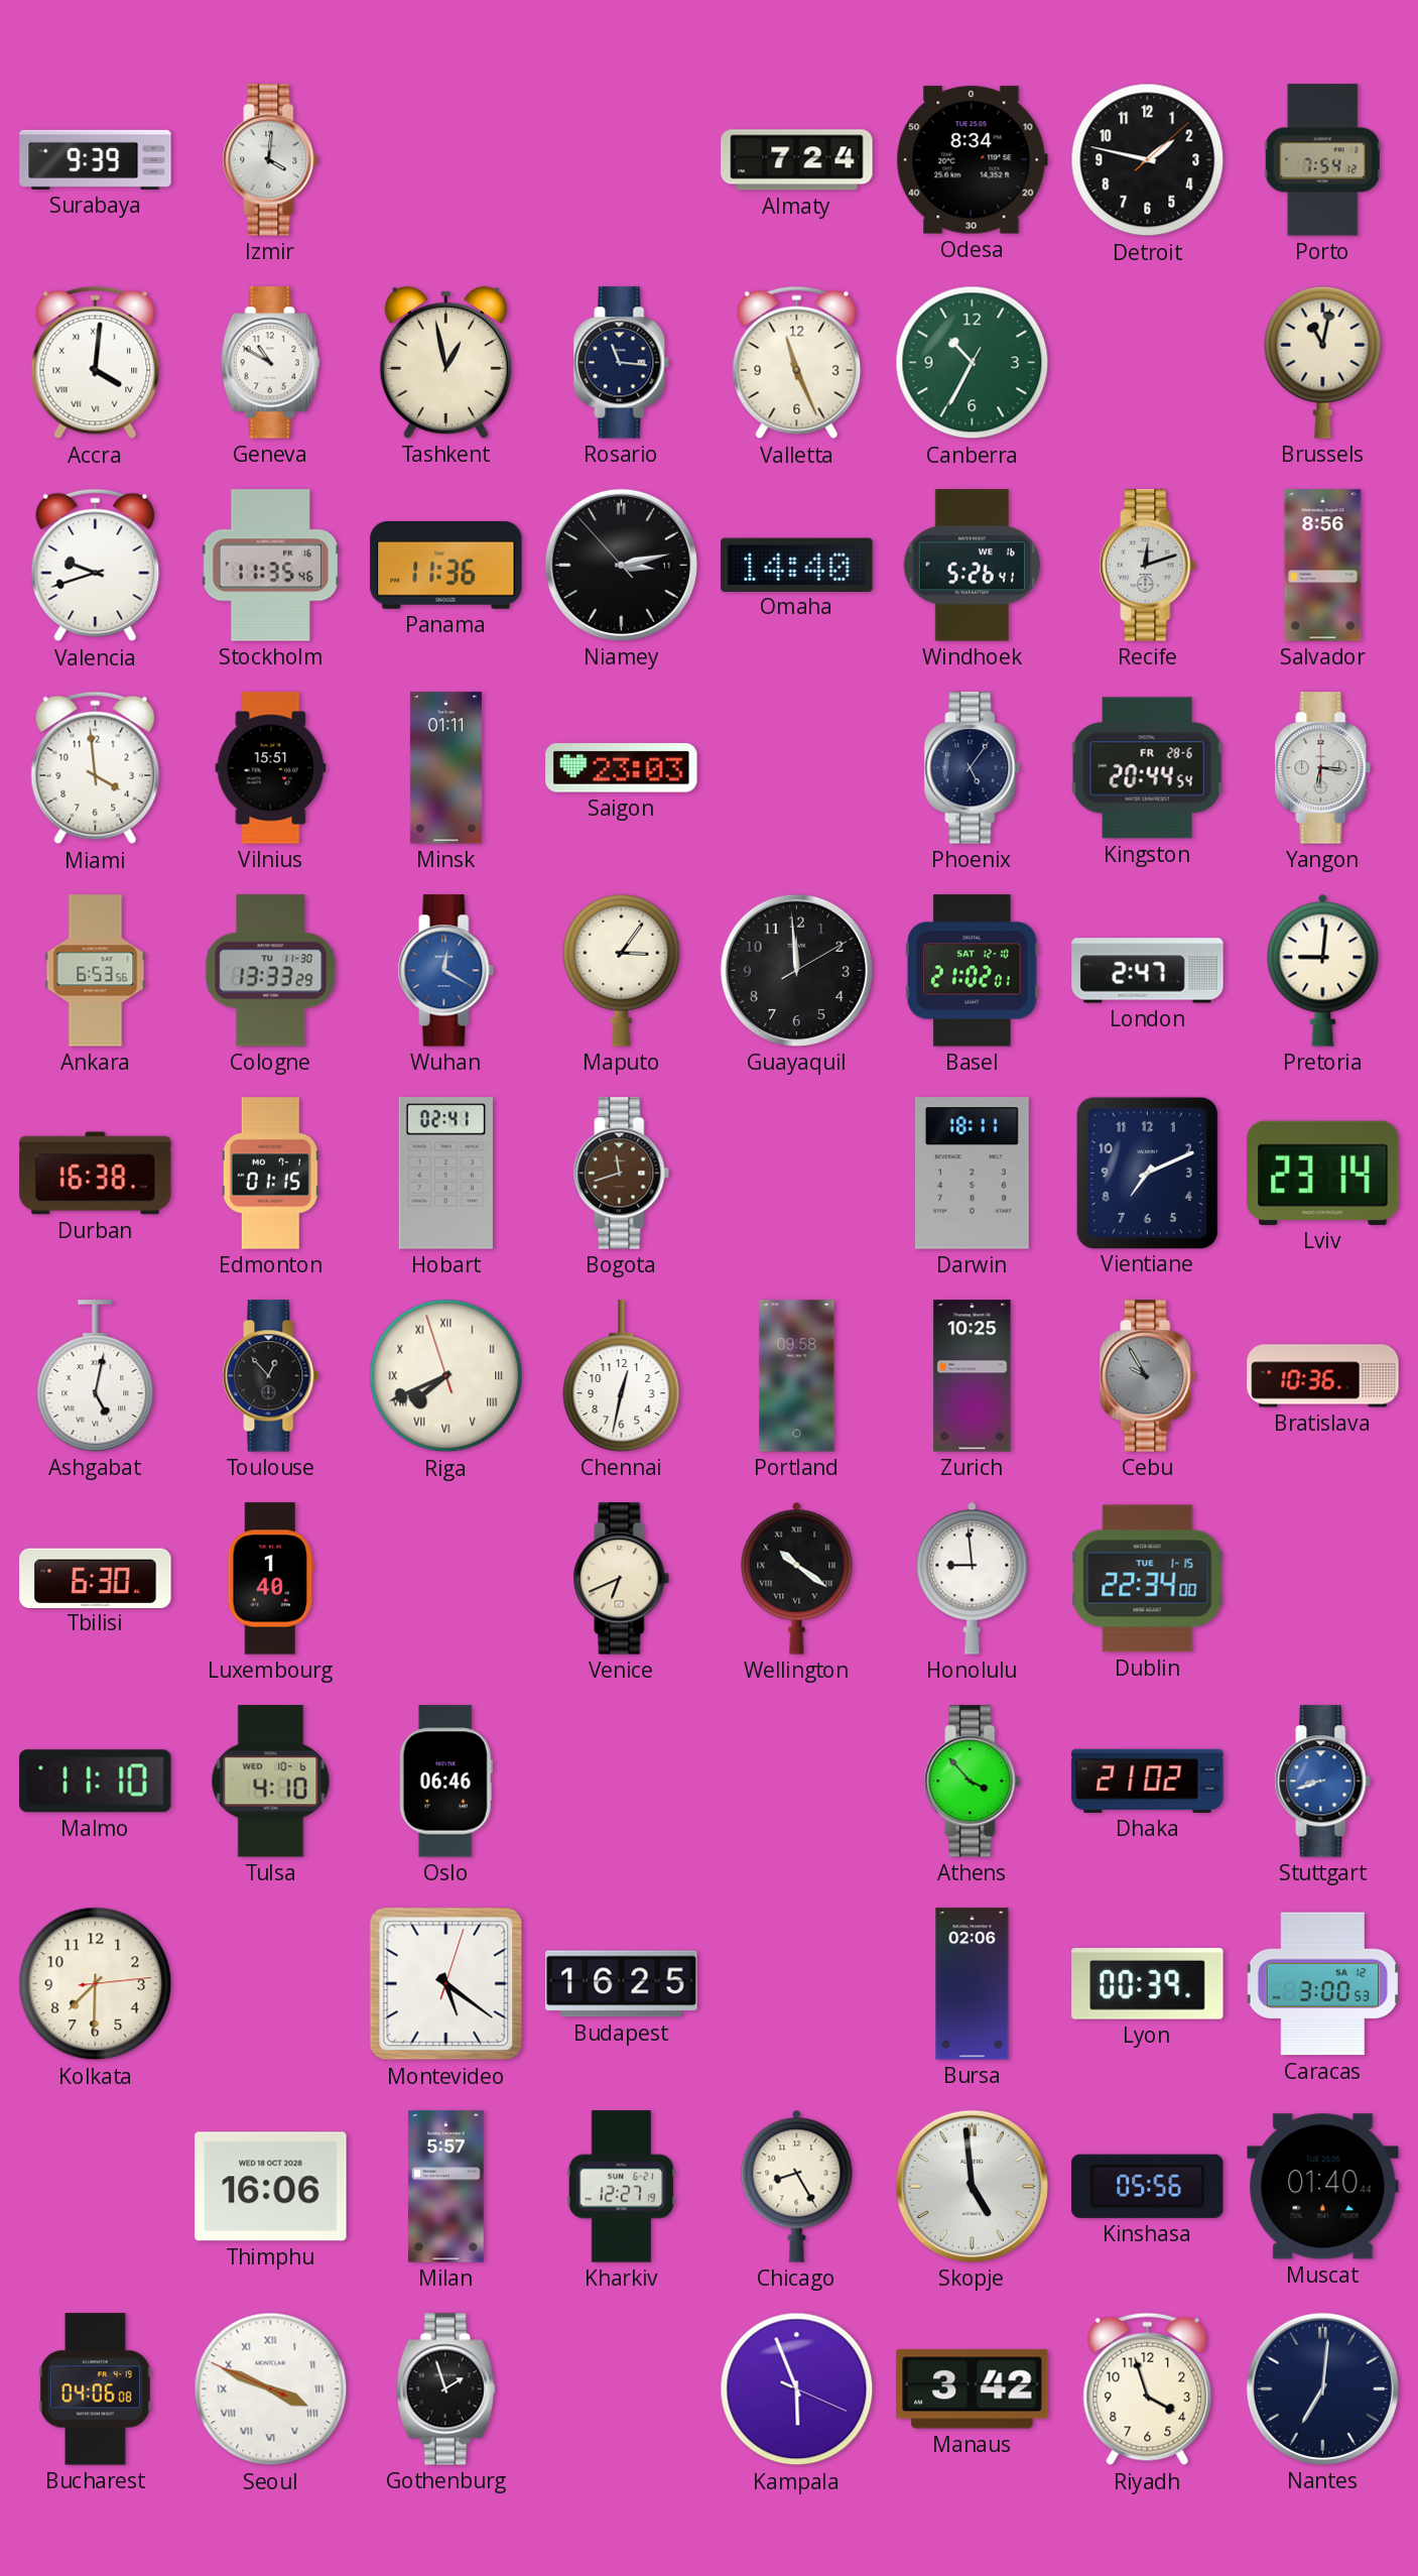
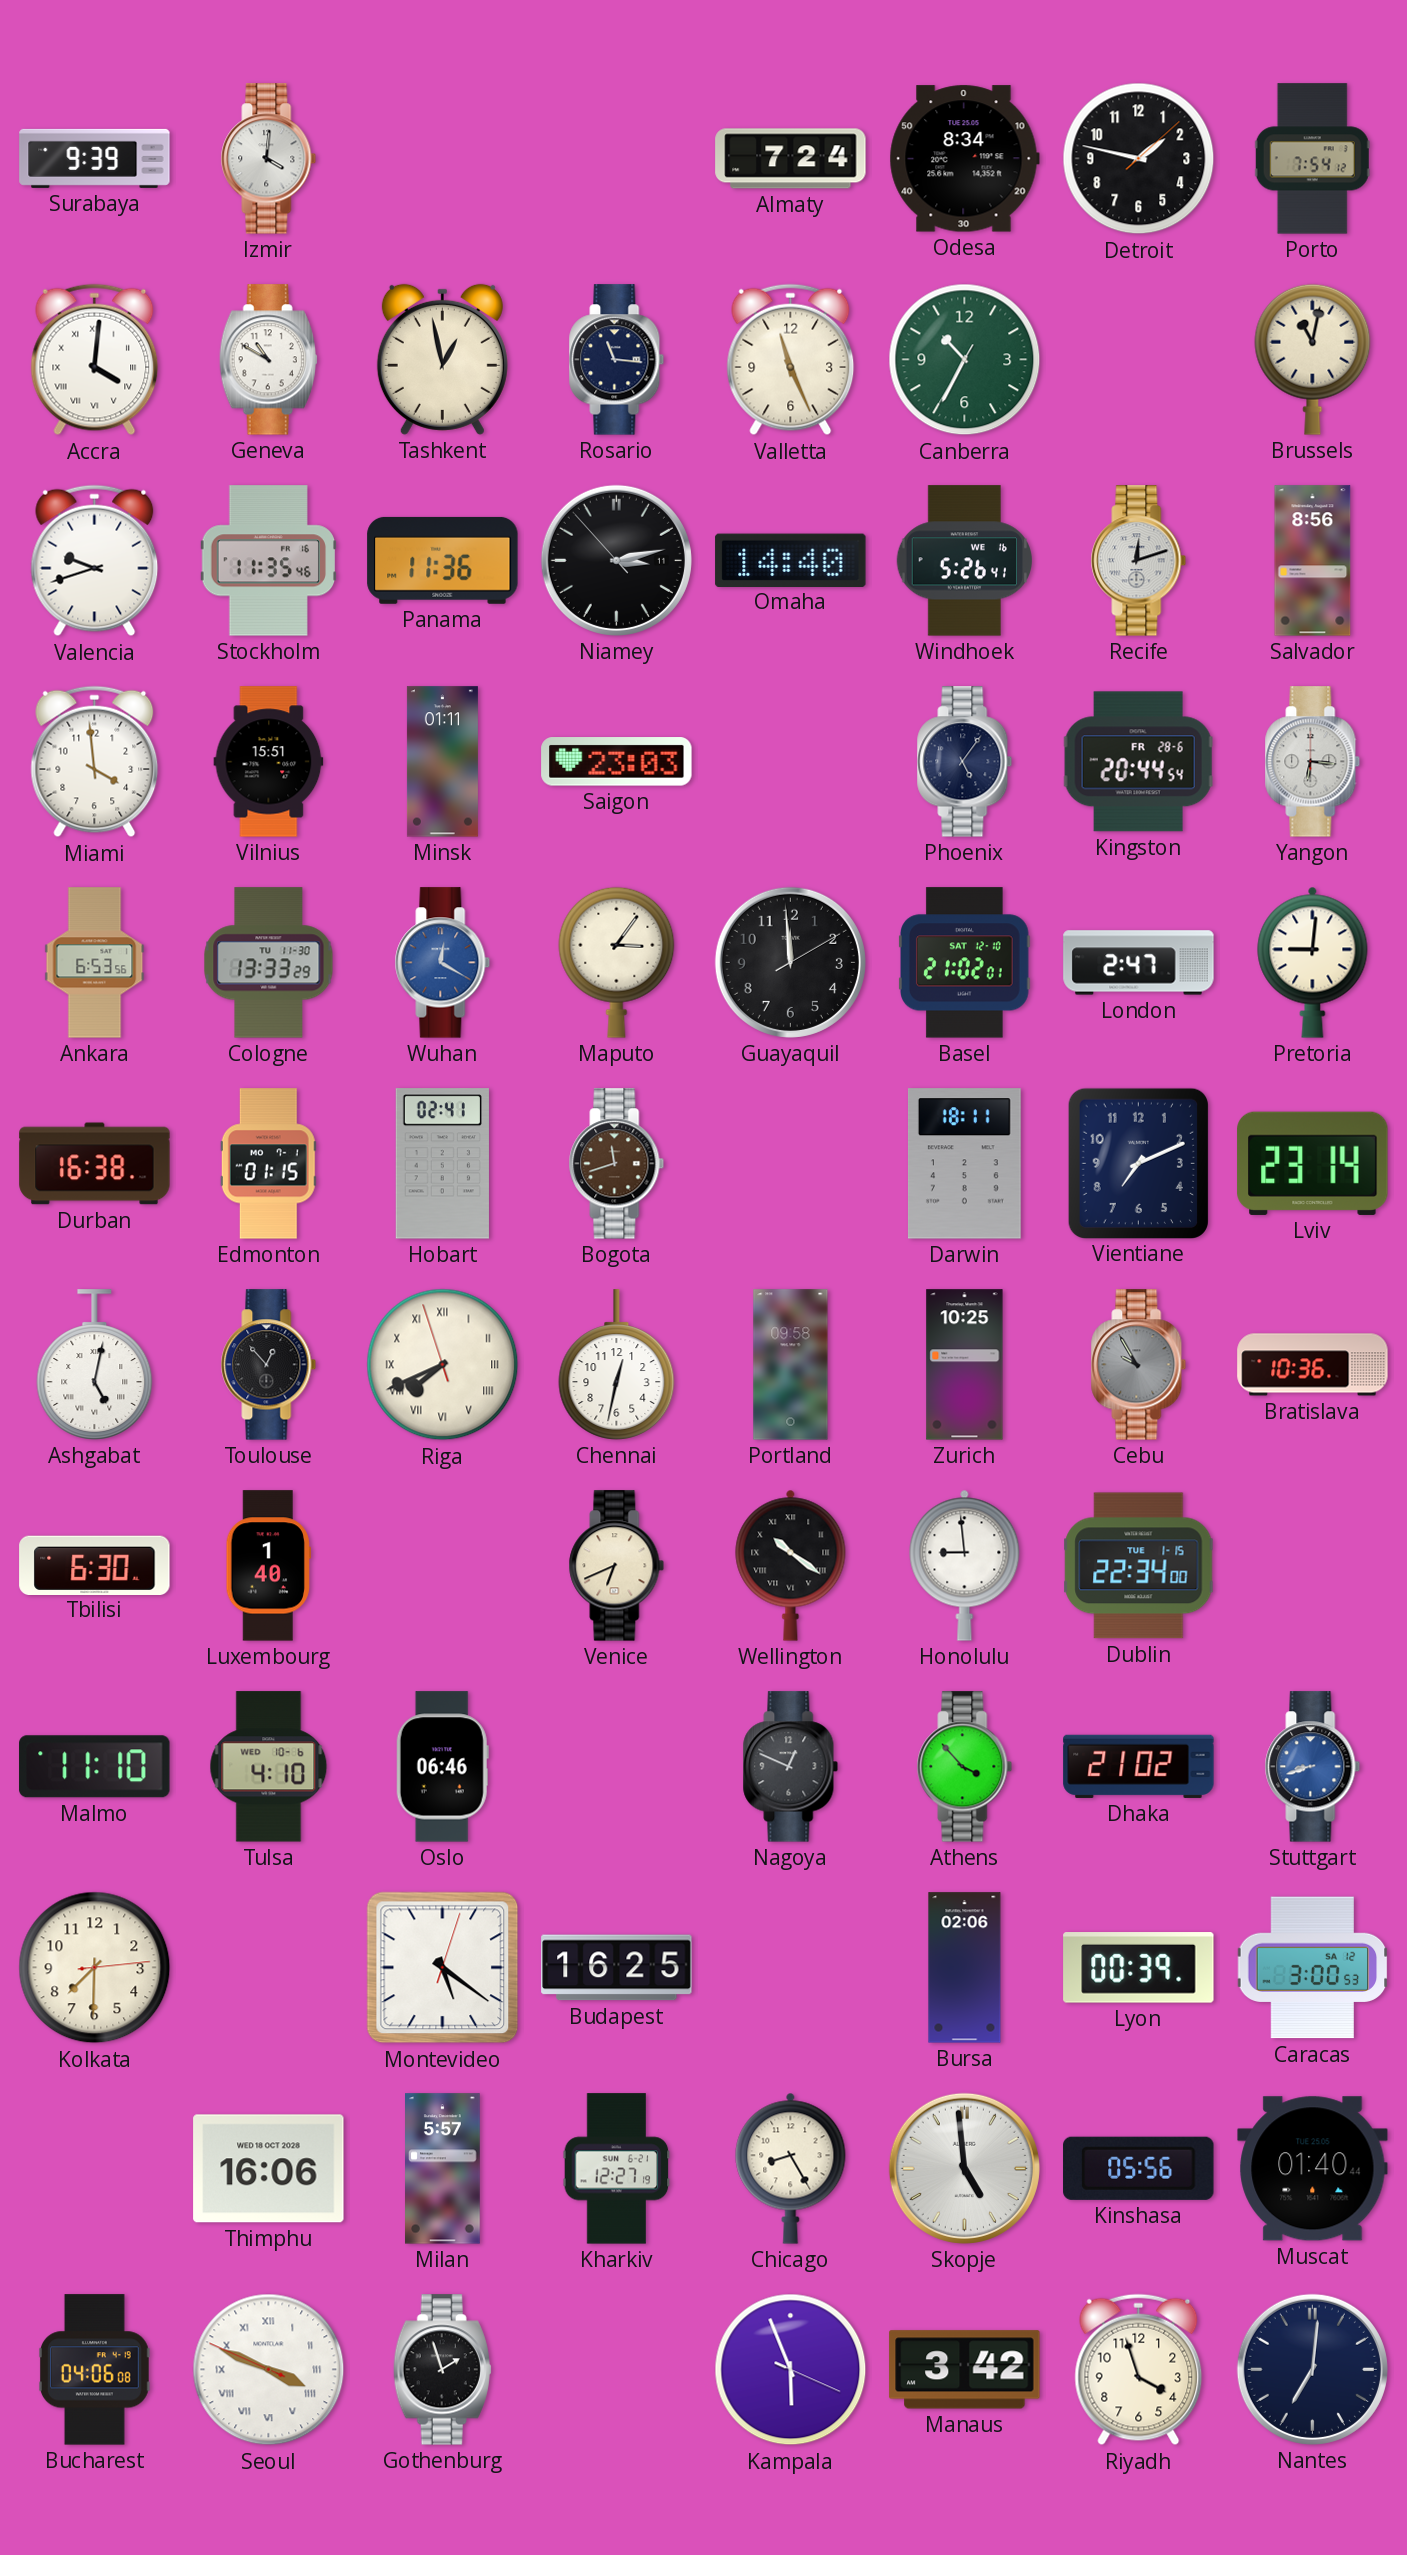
Nagoya: none -> 12:49
